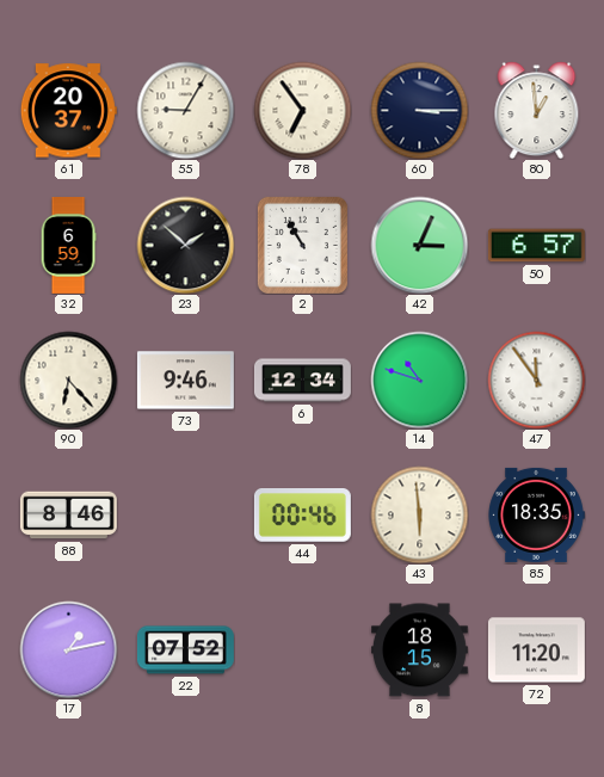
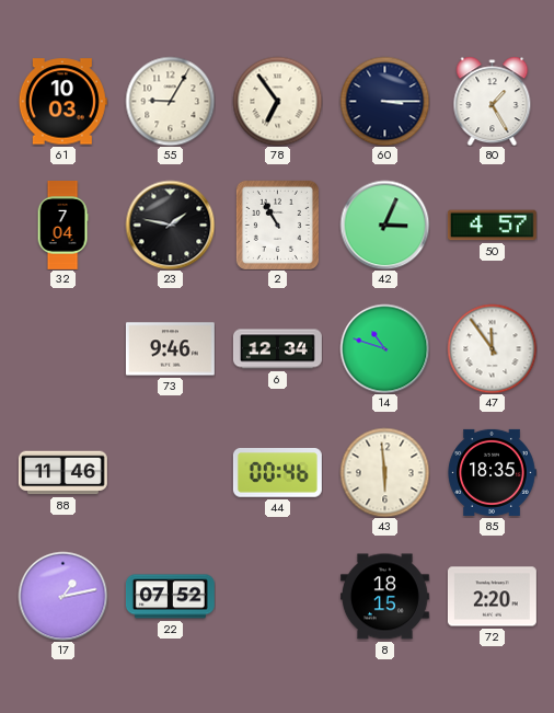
61: 20:37 -> 10:03
80: 12:59 -> 1:25
32: 6:59 -> 7:04
23: 1:52 -> 1:47
50: 6:57 -> 4:57
90: 6:23 -> none
88: 8:46 -> 11:46
72: 11:20 -> 2:20
